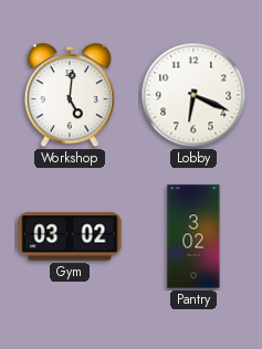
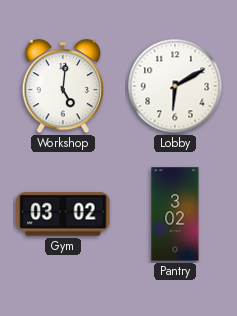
Lobby: 6:19 -> 6:10
